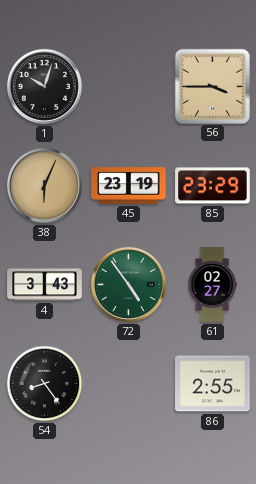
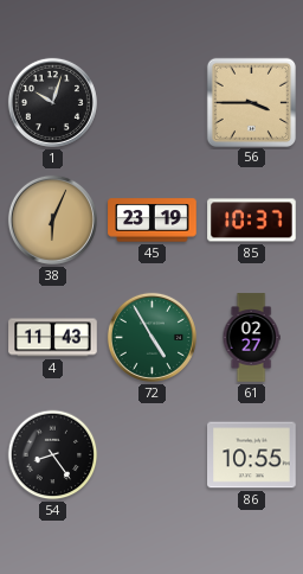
85: 23:29 -> 10:37
4: 3:43 -> 11:43
72: 4:54 -> 4:55
86: 2:55 -> 10:55
